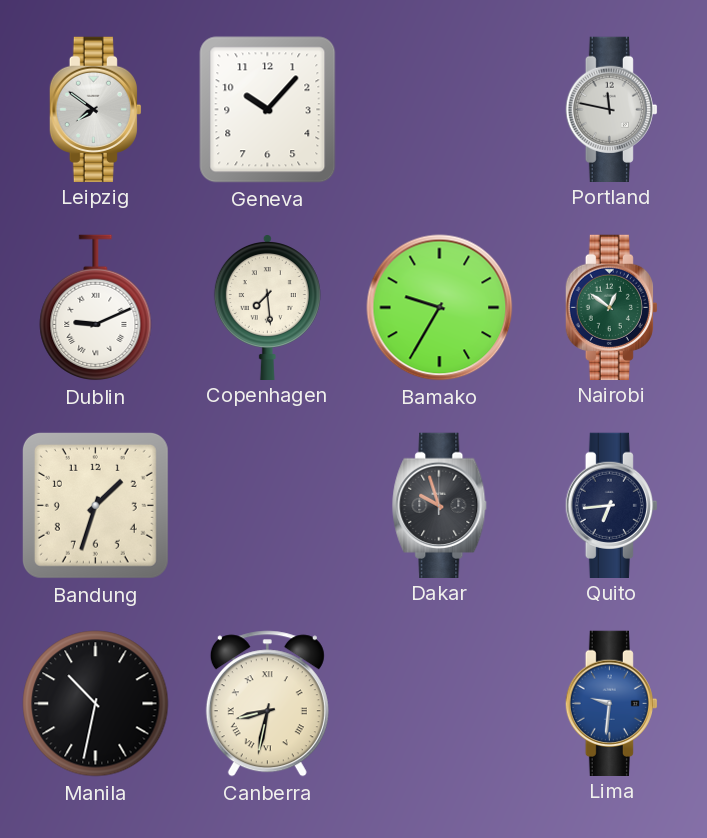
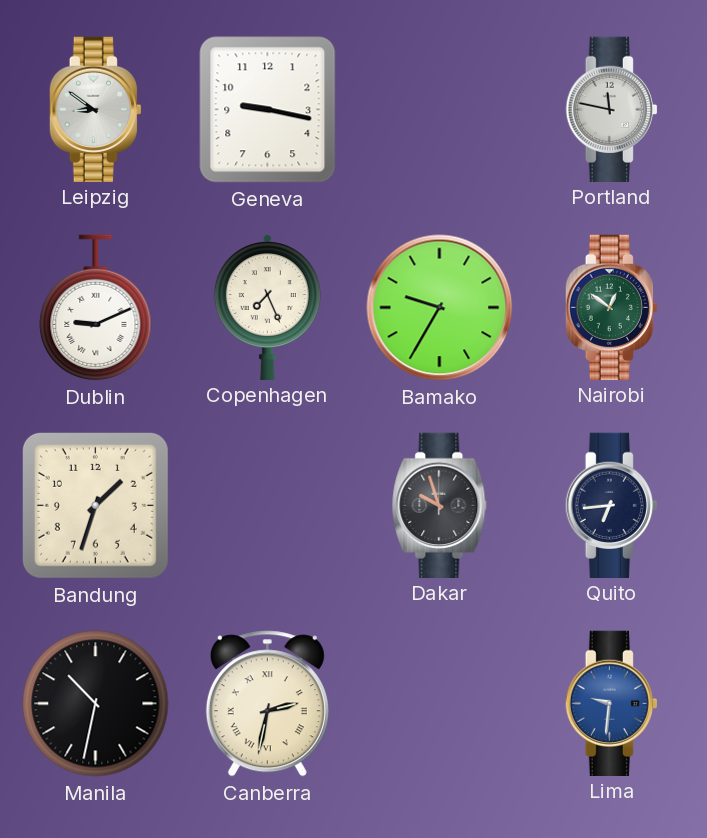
Leipzig: 7:51 -> 8:51
Geneva: 10:07 -> 9:17
Copenhagen: 7:29 -> 7:26
Canberra: 8:32 -> 2:32
